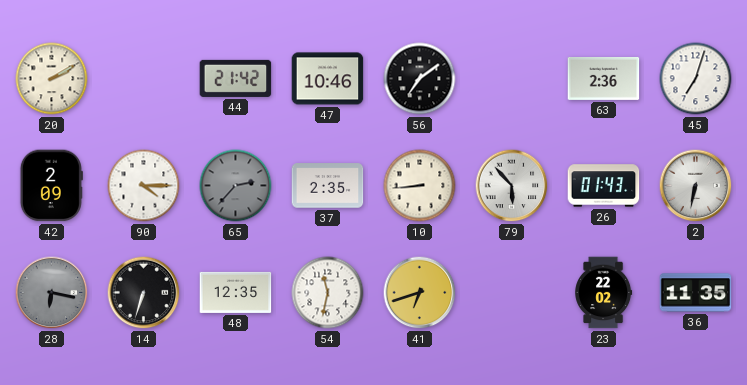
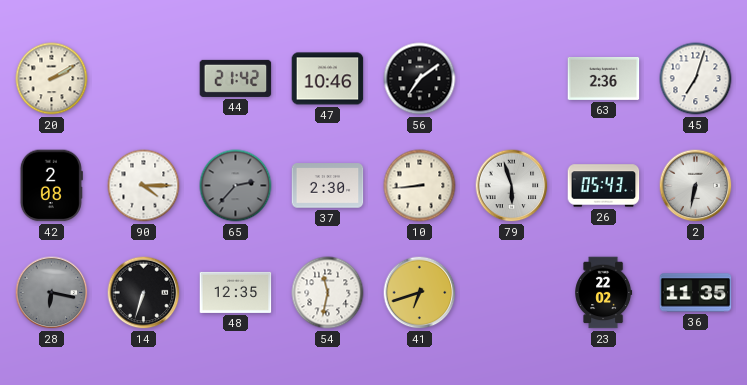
42: 2:09 -> 2:08
37: 2:35 -> 2:30
79: 5:53 -> 5:57
26: 01:43 -> 05:43
